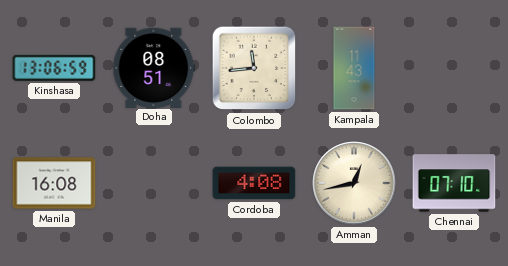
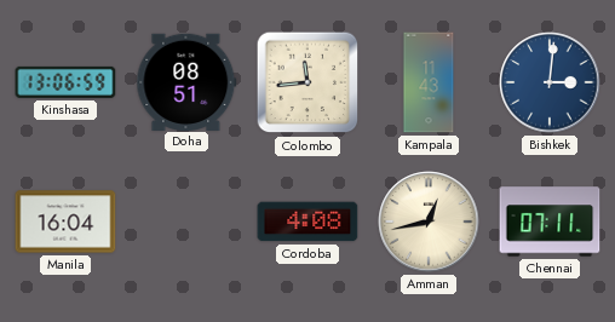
Bishkek: none -> 3:01
Manila: 16:08 -> 16:04
Chennai: 07:10 -> 07:11
